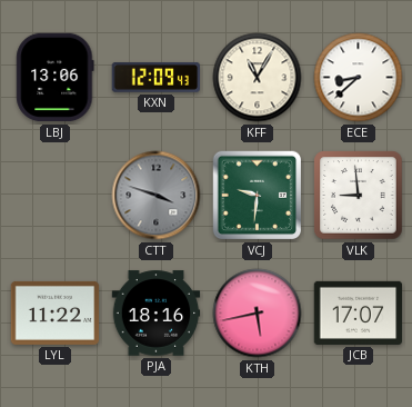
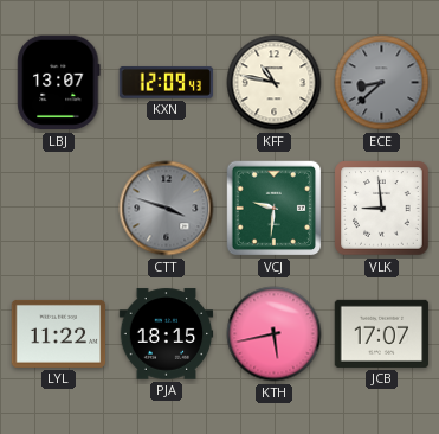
LBJ: 13:06 -> 13:07
KFF: 11:05 -> 10:47
ECE dial: white -> grey
PJA: 18:16 -> 18:15
